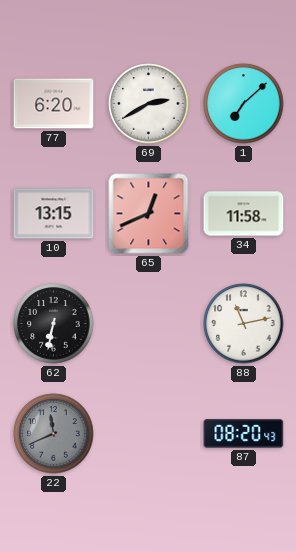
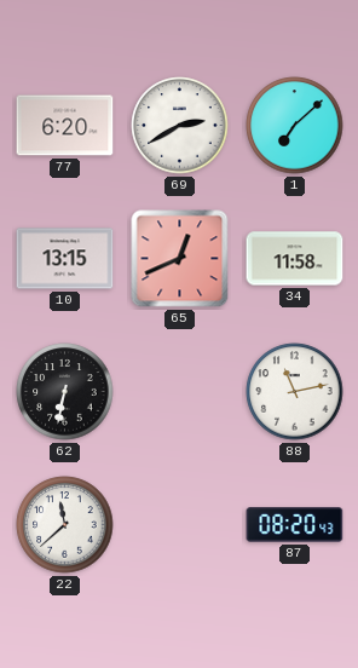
22: 11:41 -> 11:38
22 dial: grey -> white
